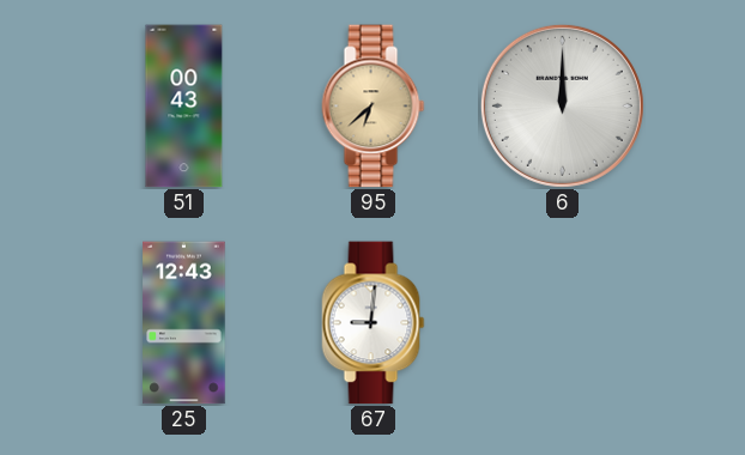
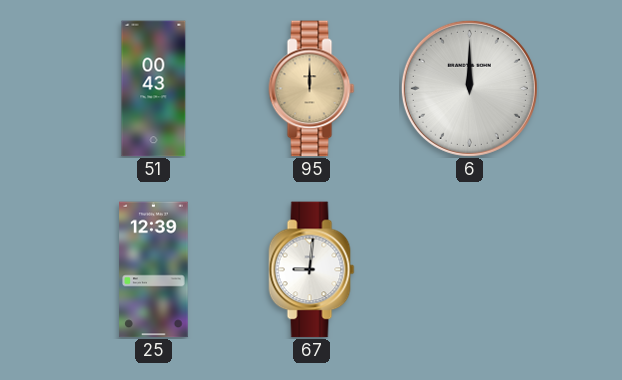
95: 6:38 -> 12:00
25: 12:43 -> 12:39
